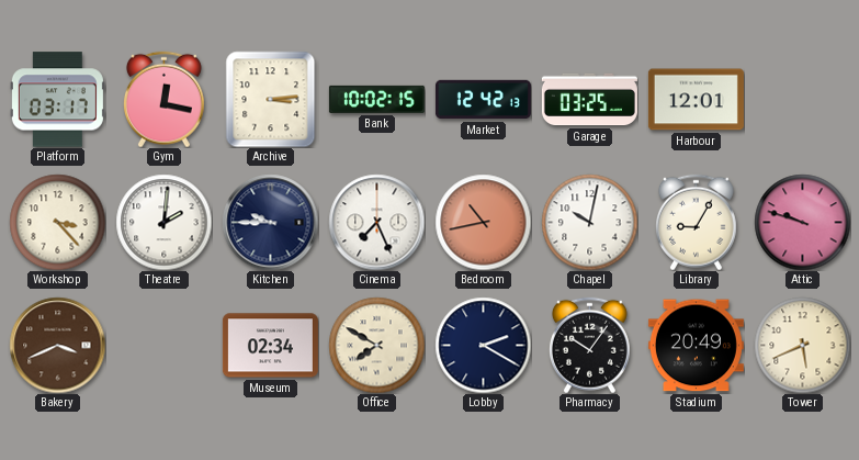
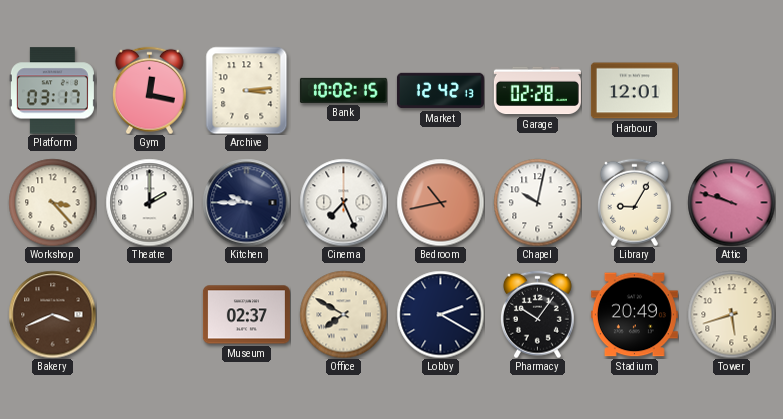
Garage: 03:25 -> 02:28
Theatre: 2:01 -> 2:00
Museum: 02:34 -> 02:37
Tower: 5:41 -> 5:42
